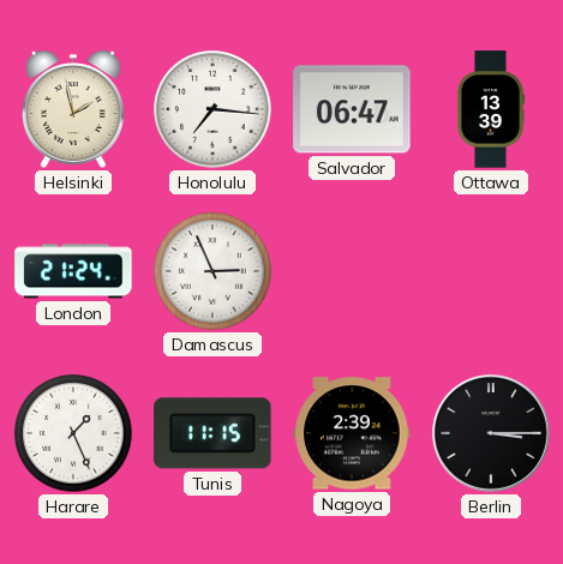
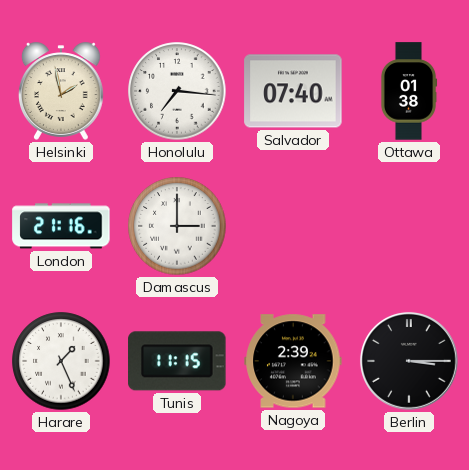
Salvador: 06:47 -> 07:40
Ottawa: 13:39 -> 01:38
London: 21:24 -> 21:16
Damascus: 2:56 -> 3:00
